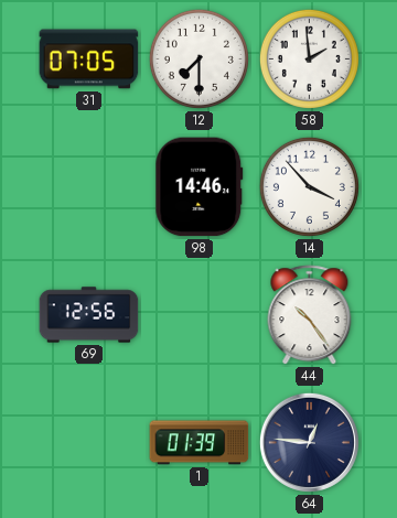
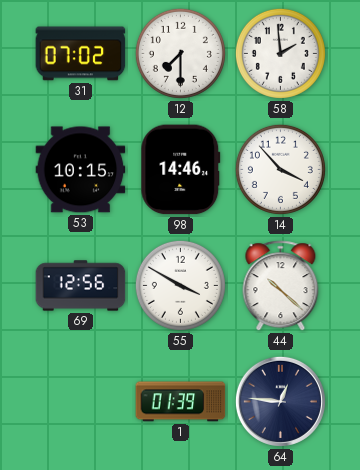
31: 07:05 -> 07:02
53: none -> 10:15
55: none -> 3:50
44: 10:24 -> 10:22
